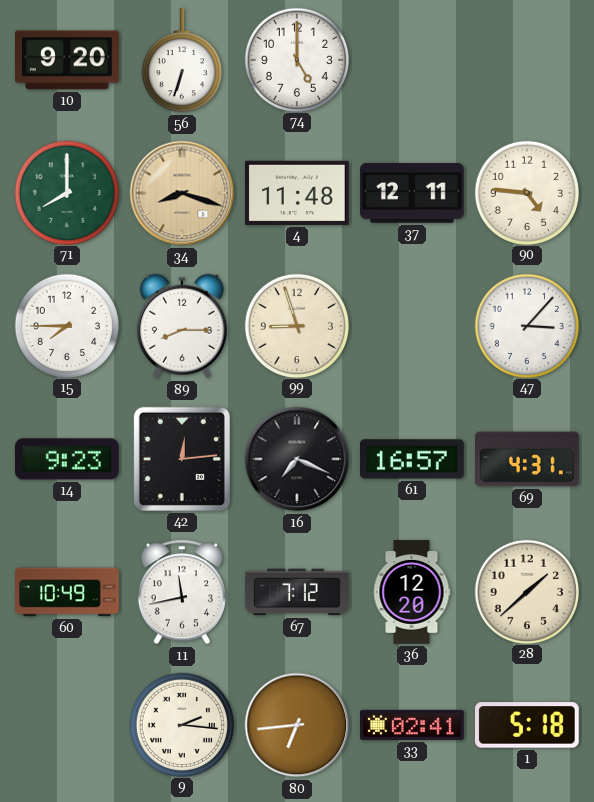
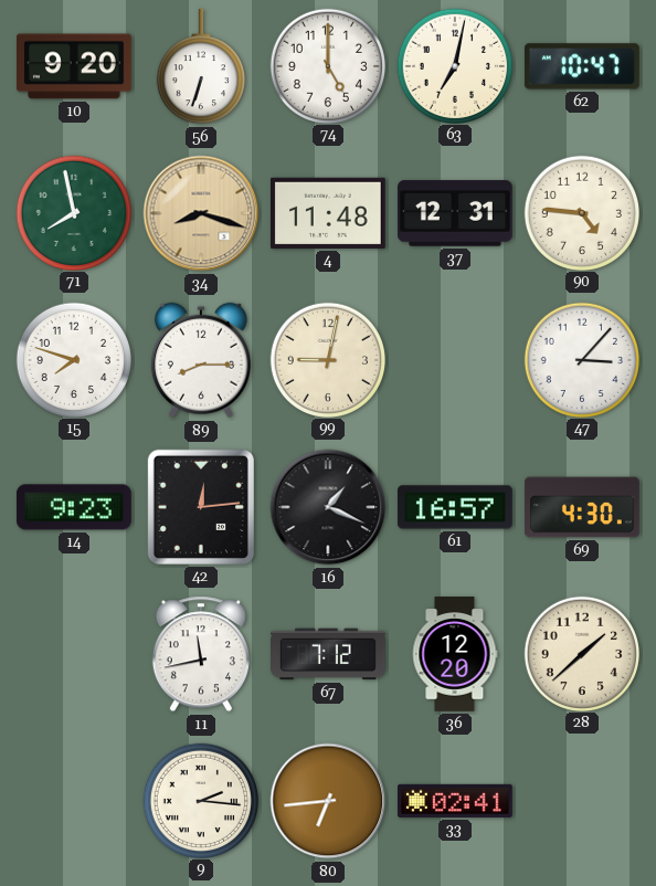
63: none -> 7:02
62: none -> 10:47
71: 8:00 -> 7:58
37: 12:11 -> 12:31
15: 7:45 -> 7:48
99: 8:57 -> 9:02
16: 7:19 -> 1:19
69: 4:31 -> 4:30
60: 10:49 -> none
1: 5:18 -> none
